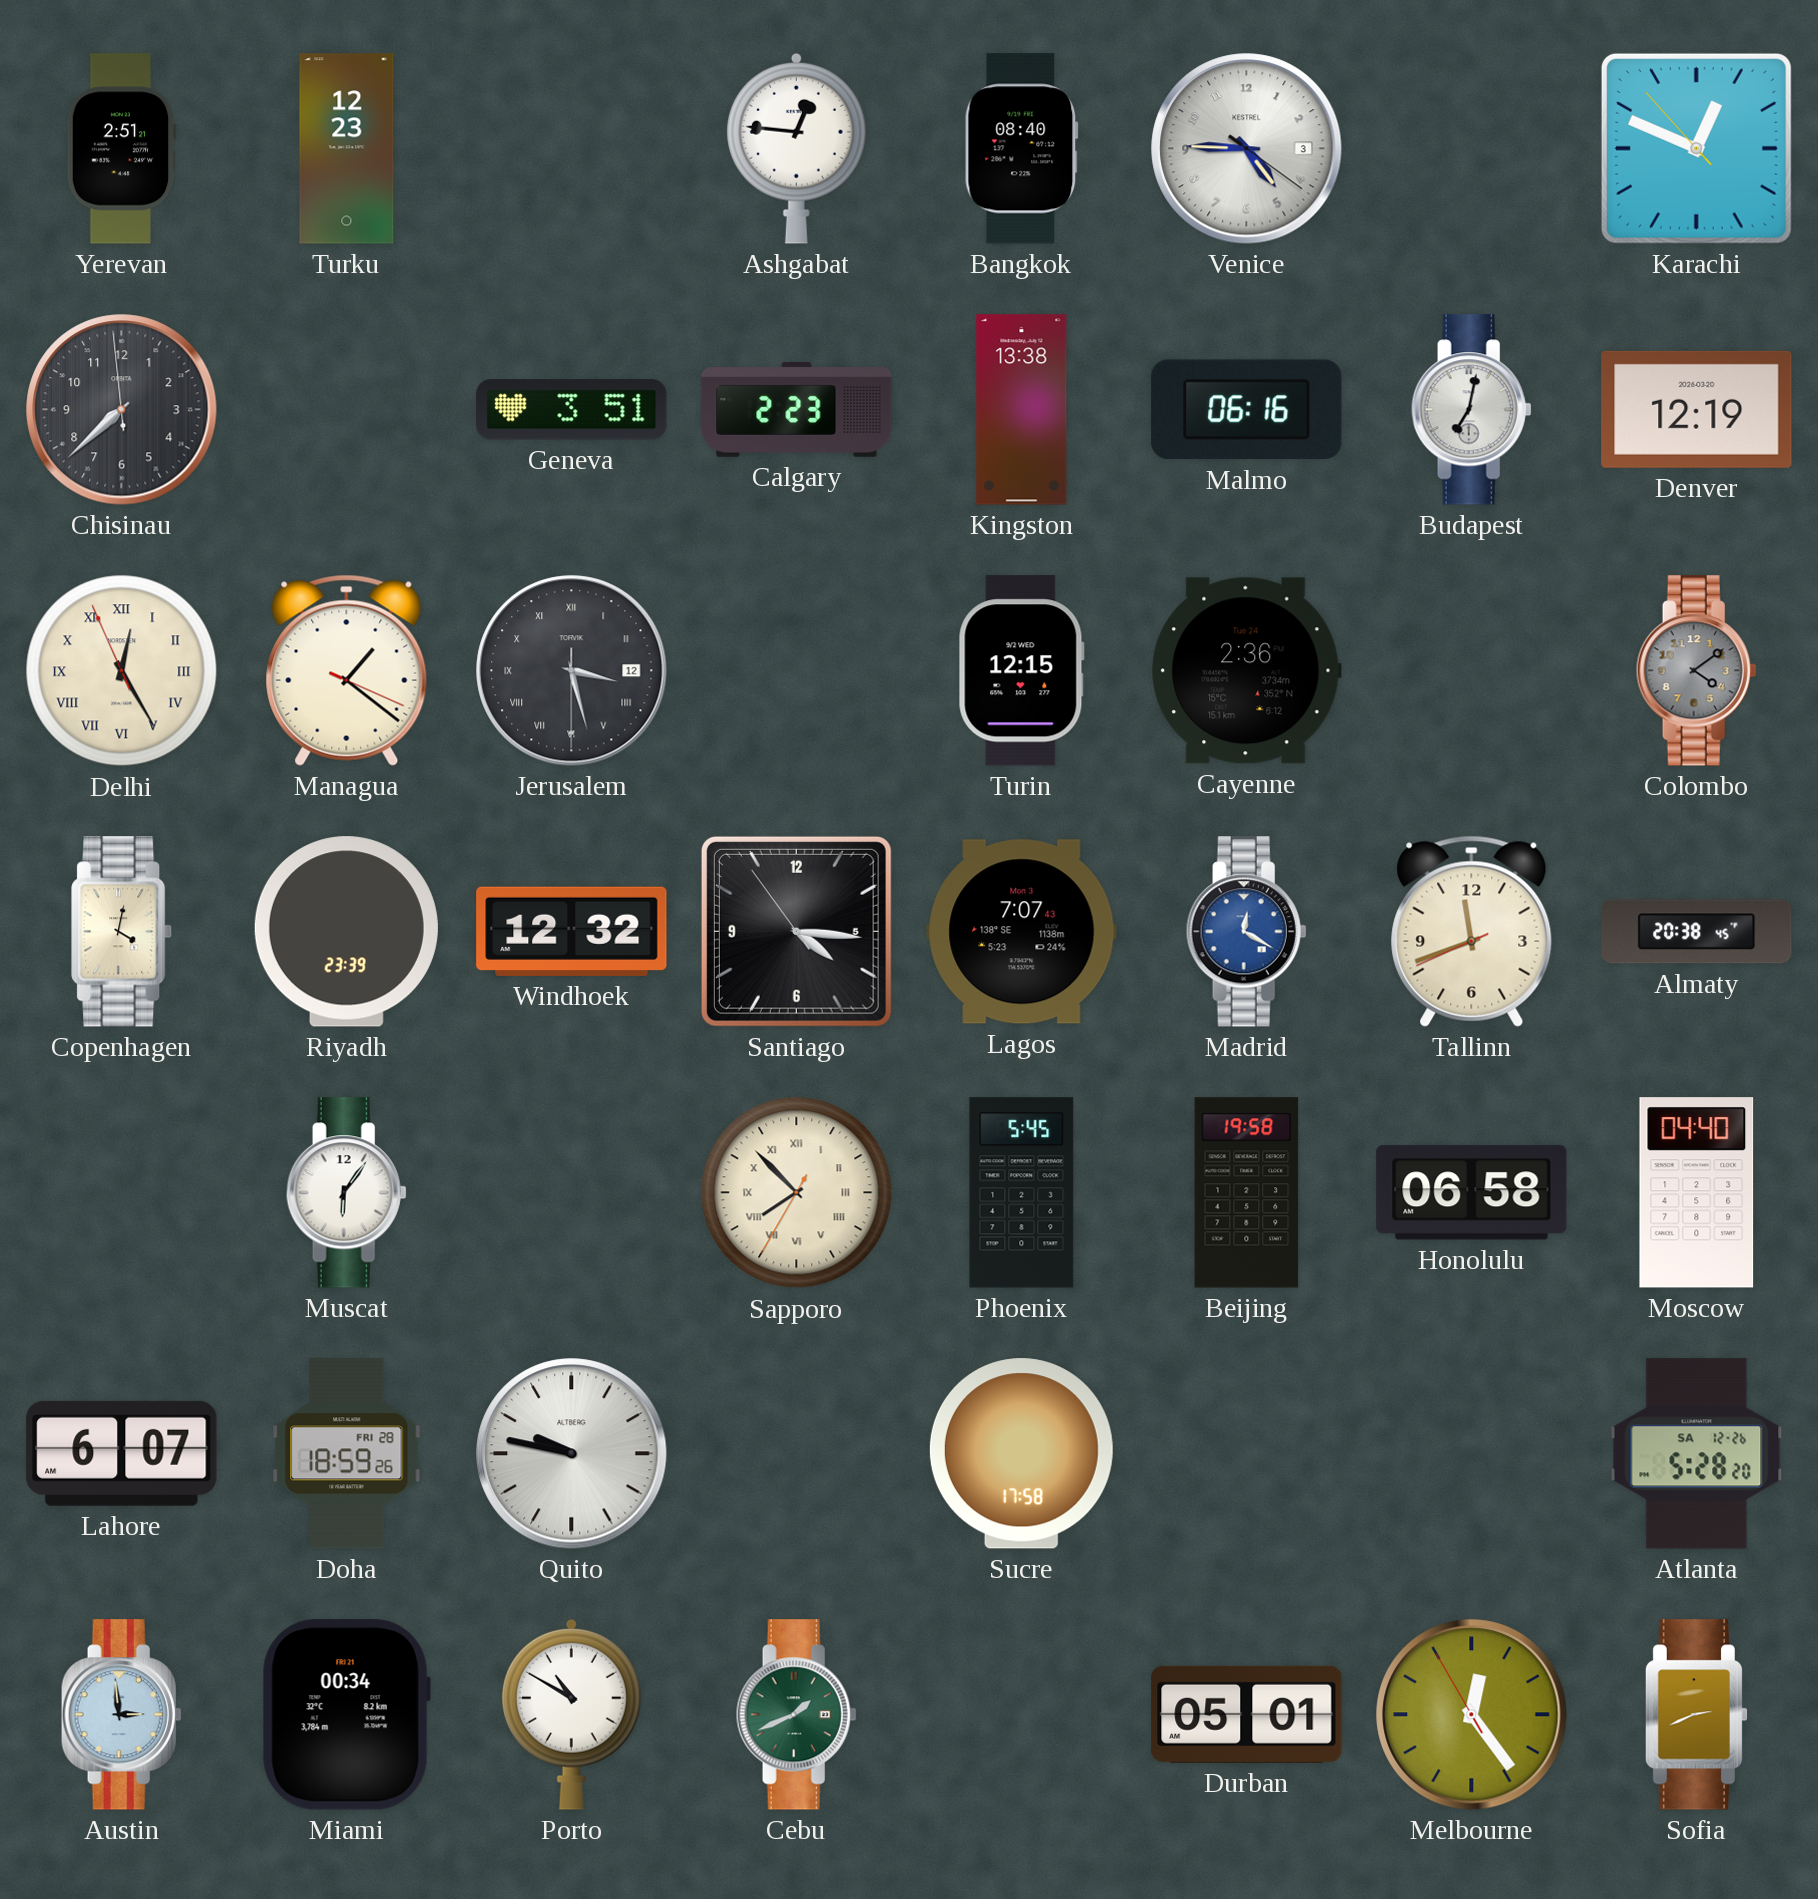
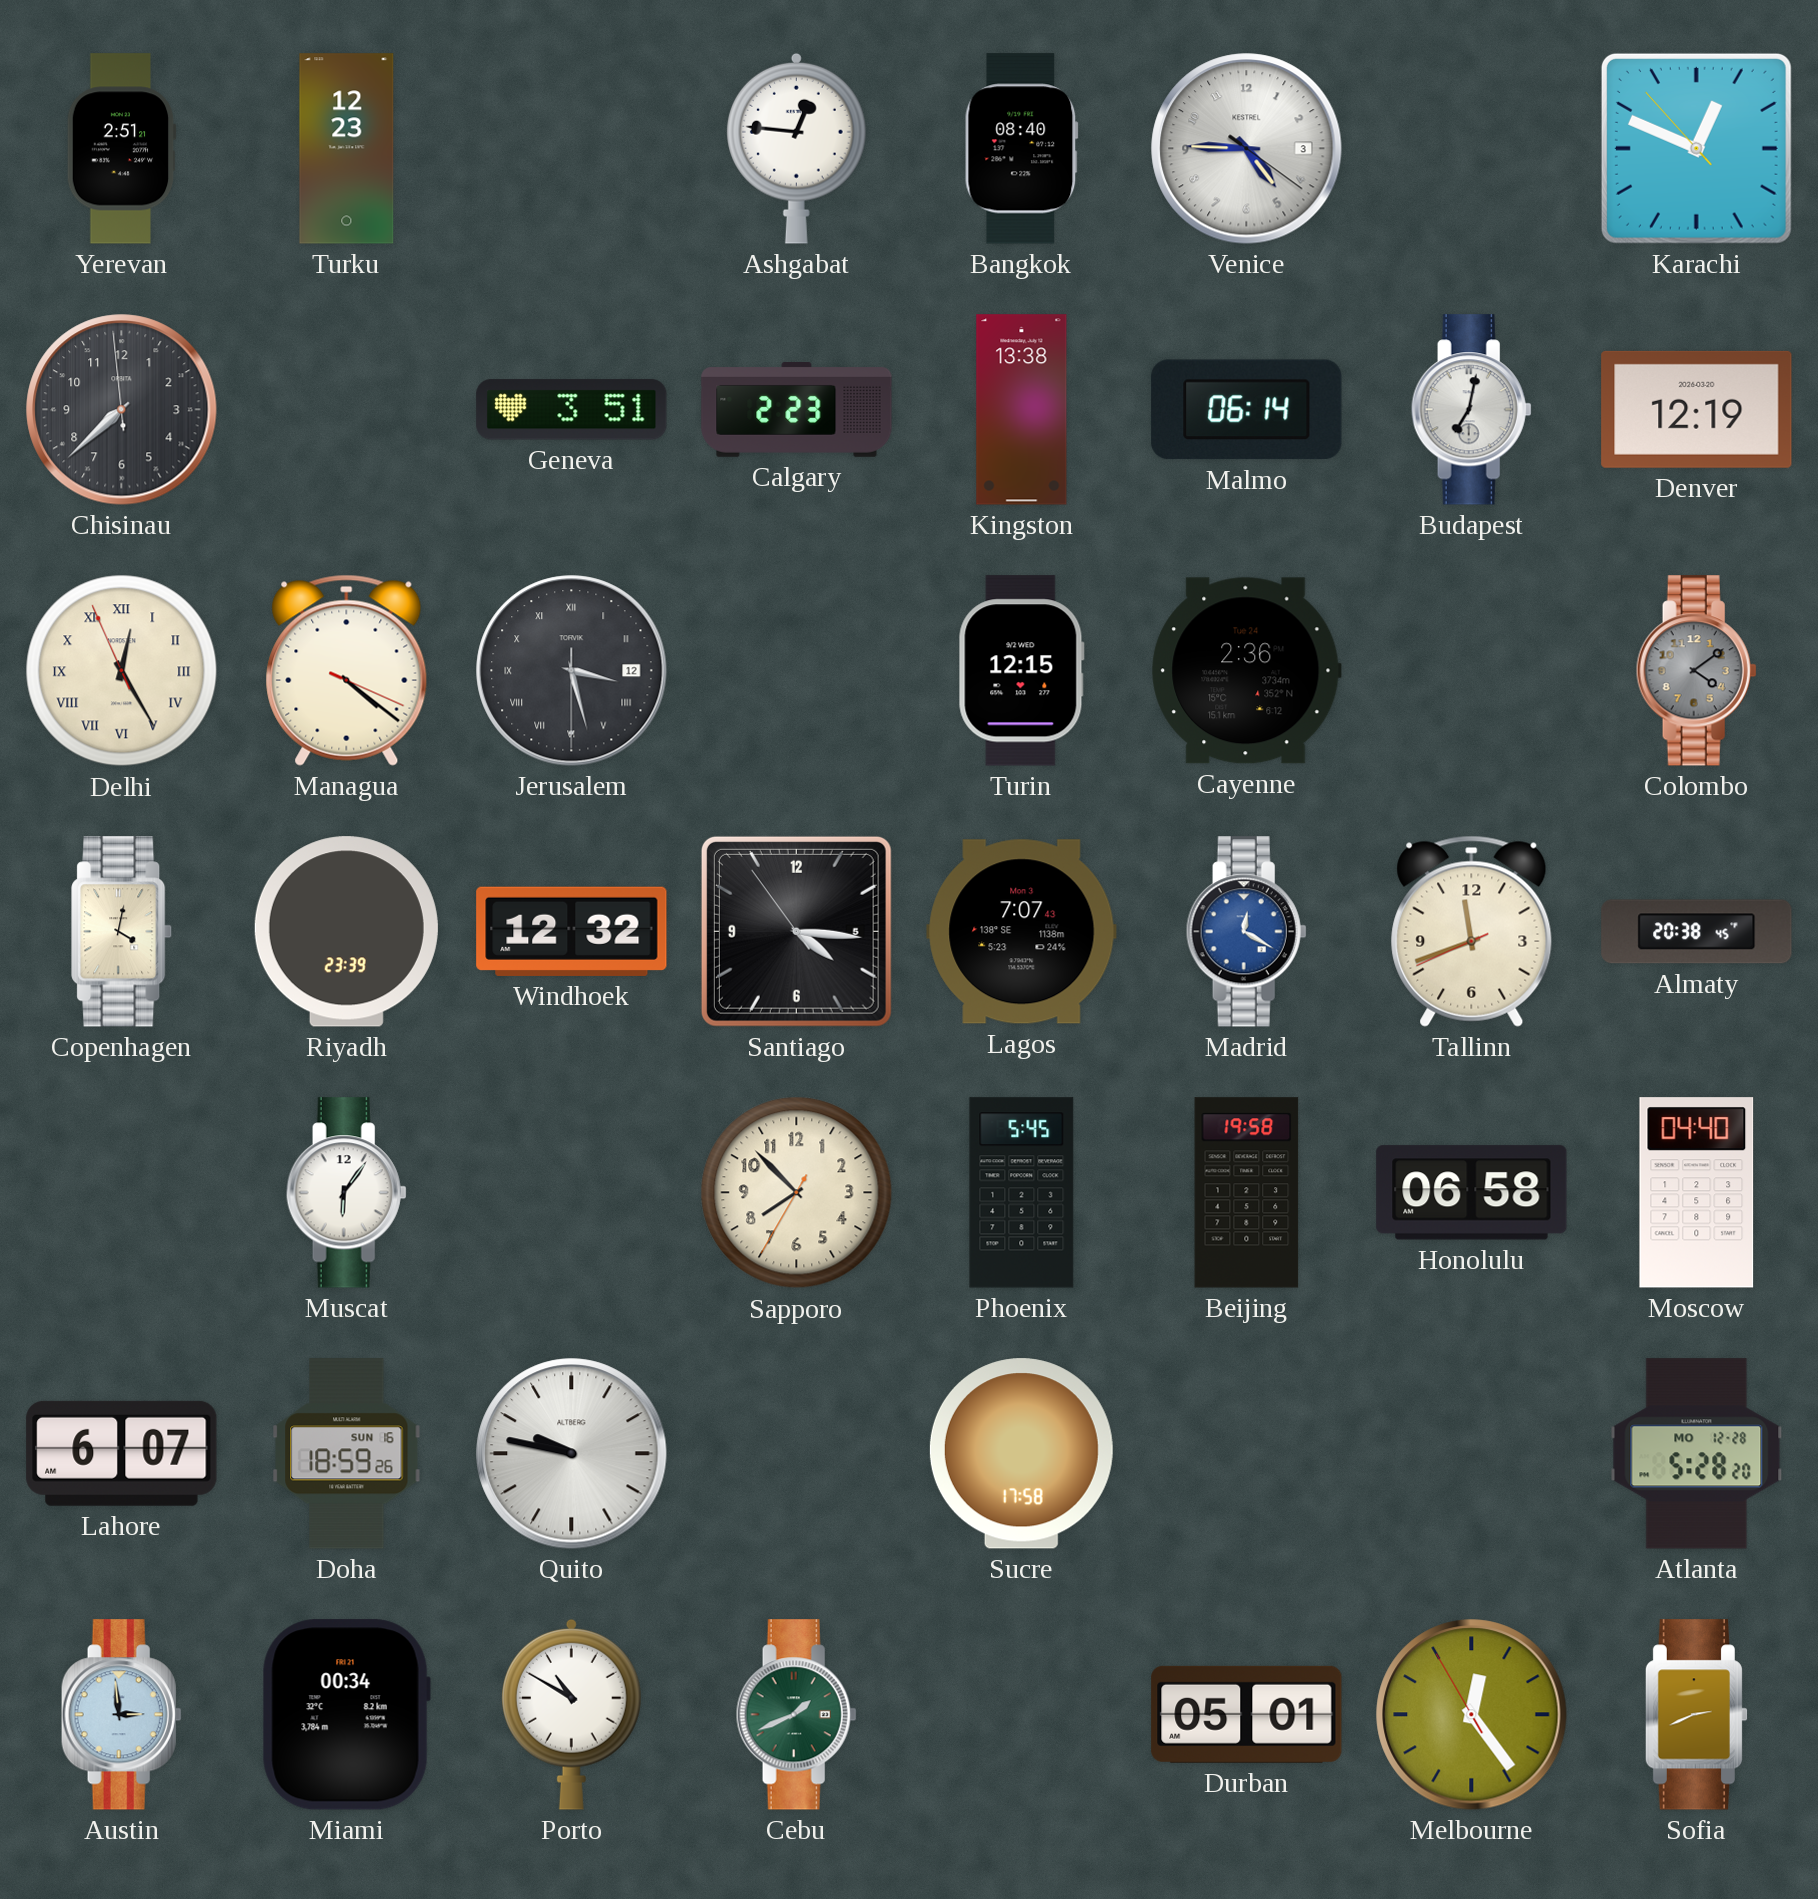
Malmo: 06:16 -> 06:14
Managua: 1:21 -> 4:21
Sapporo numerals: Roman -> Arabic
Doha date: FRI 28 -> SUN 16
Atlanta date: SA 12-26 -> MO 12-28
